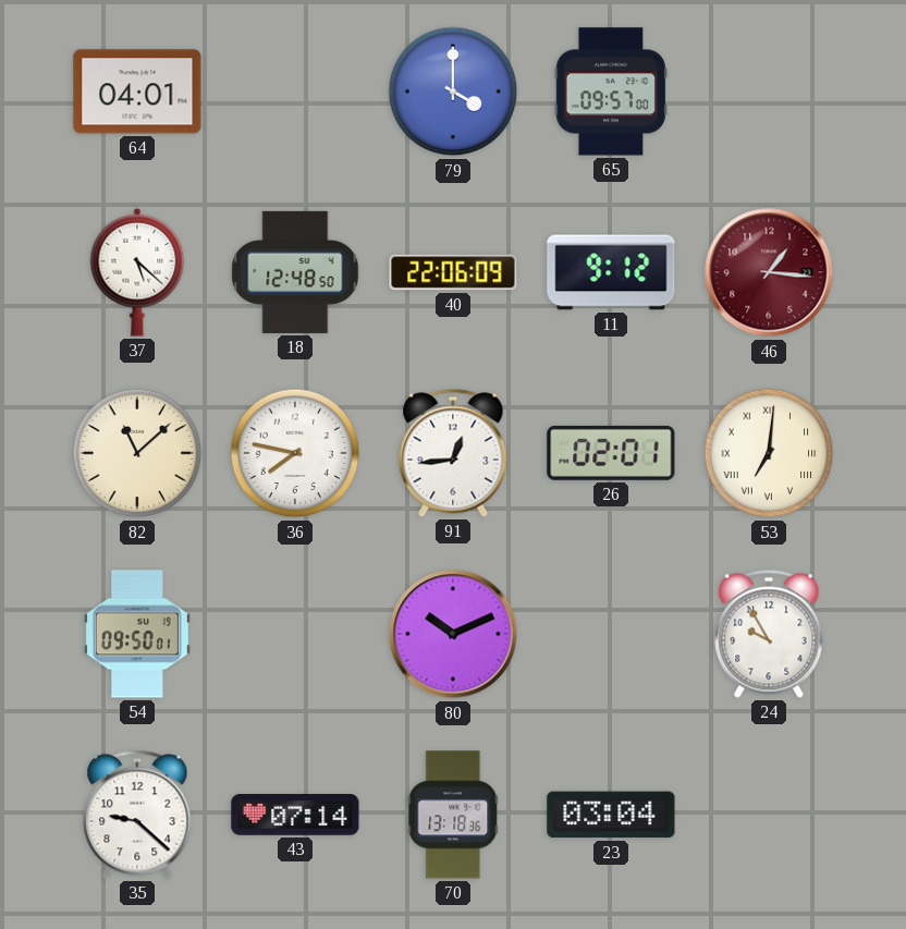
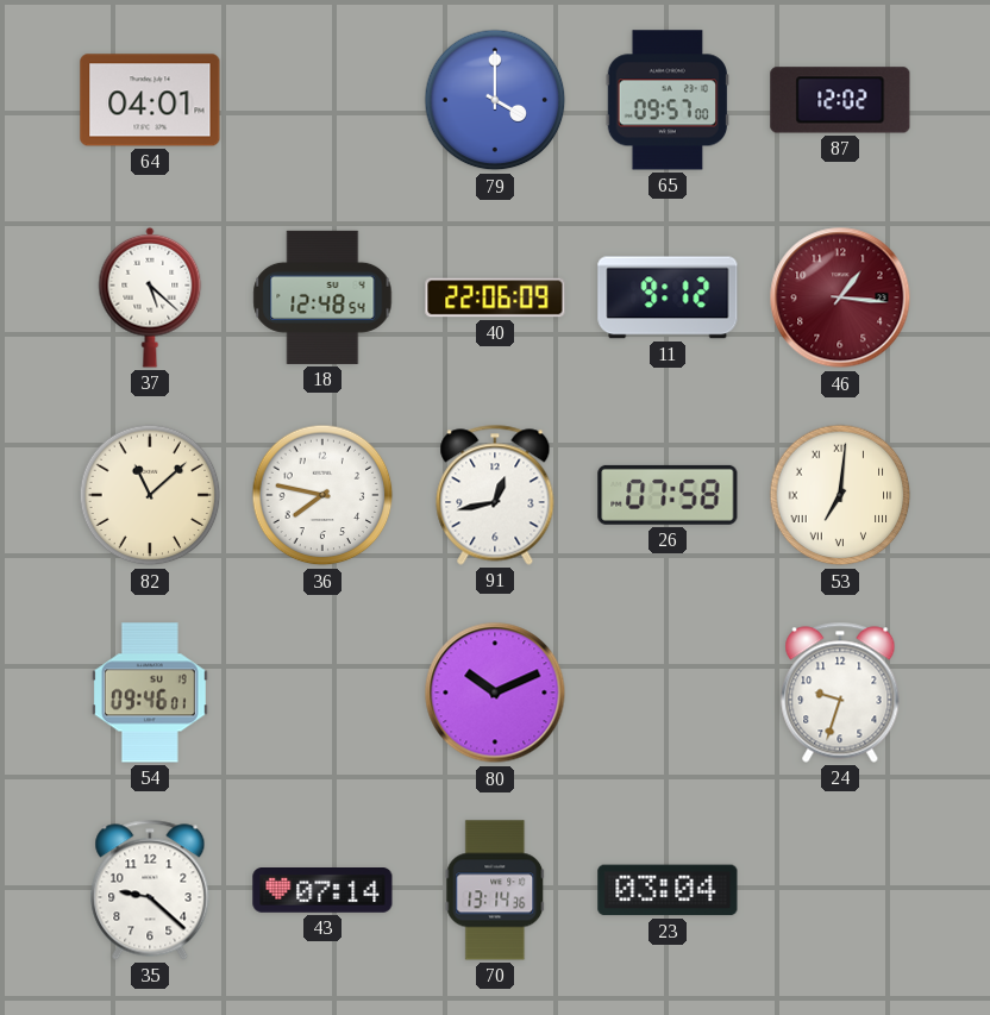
87: none -> 12:02
18: 12:48:50 -> 12:48:54
91: 12:44 -> 12:43
26: 02:01 -> 07:58
54: 09:50 -> 09:46
24: 9:55 -> 9:33
70: 13:18 -> 13:14
